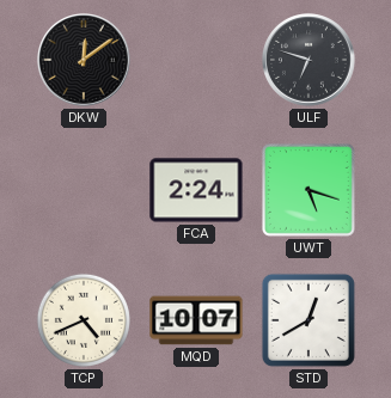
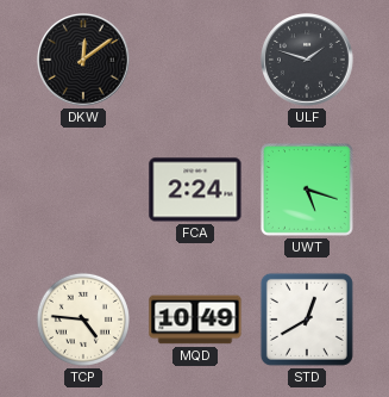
ULF: 6:48 -> 1:48
TCP: 4:41 -> 4:46
MQD: 10:07 -> 10:49
